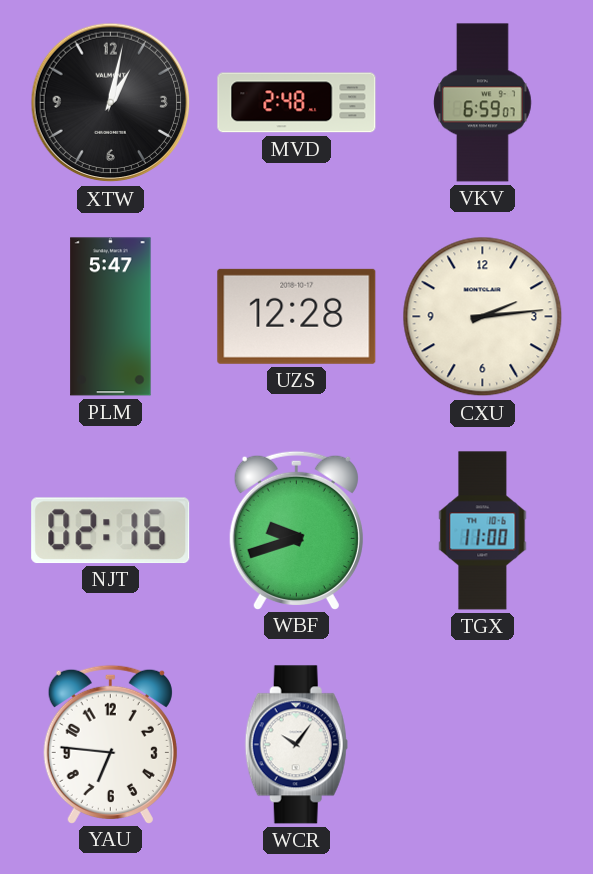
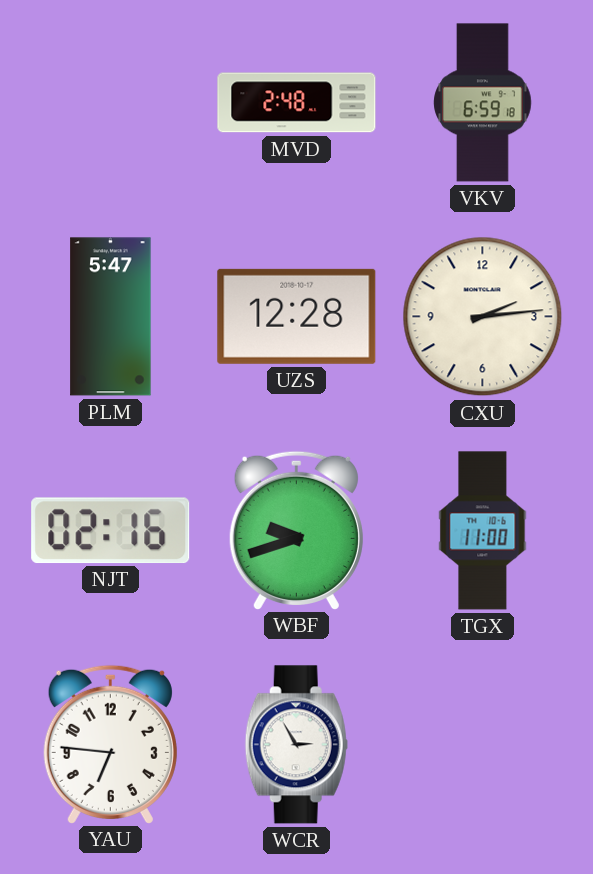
XTW: 1:02 -> none
VKV: 6:59:07 -> 6:59:18
WCR: 10:06 -> 2:55
